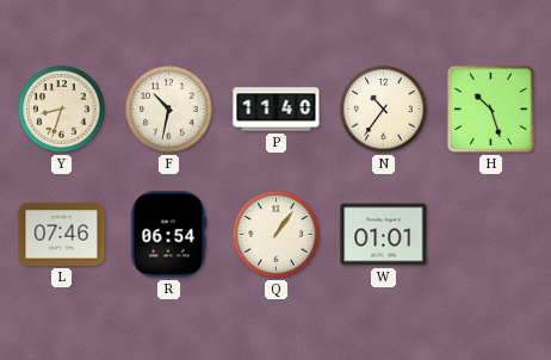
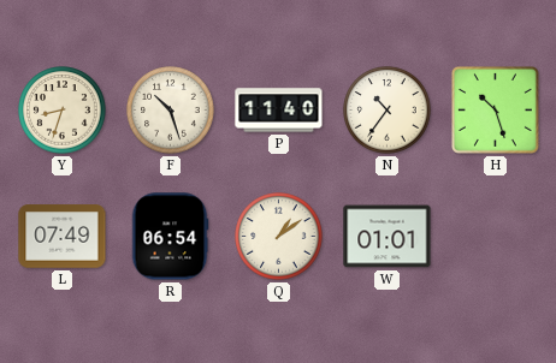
F: 10:32 -> 10:27
L: 07:46 -> 07:49
Q: 1:06 -> 1:09
